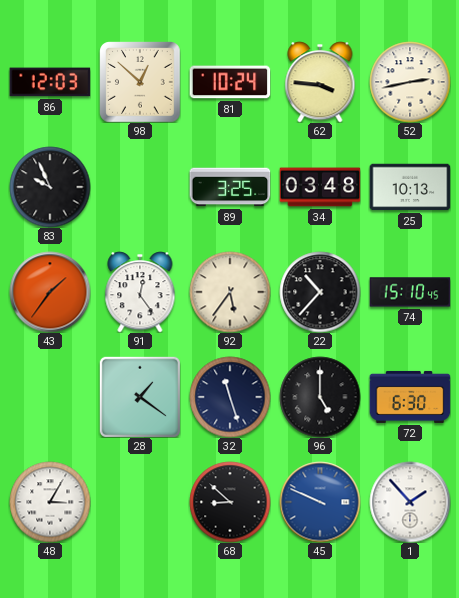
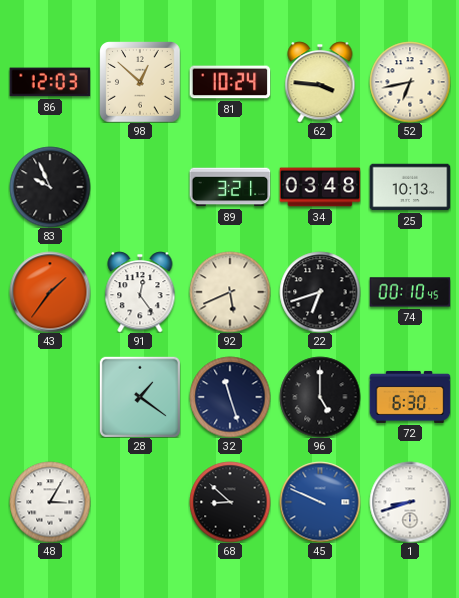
52: 2:43 -> 6:43
89: 3:25 -> 3:21
92: 5:36 -> 5:41
22: 10:37 -> 6:42
74: 15:10 -> 00:10
1: 1:53 -> 8:42
